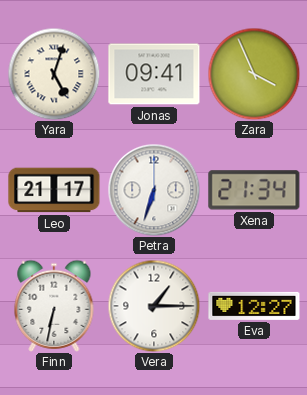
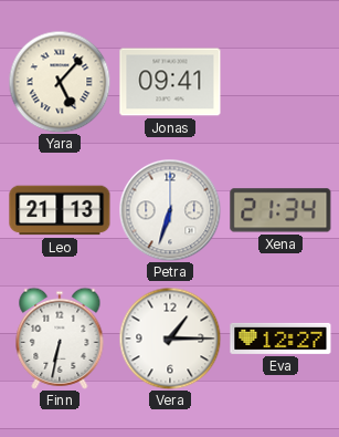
Yara: 5:03 -> 5:07
Zara: 3:56 -> none
Leo: 21:17 -> 21:13
